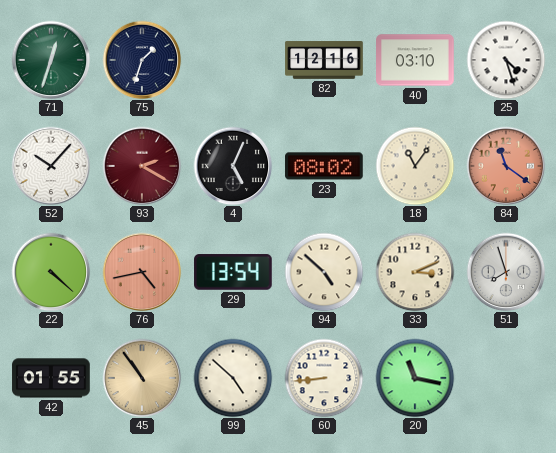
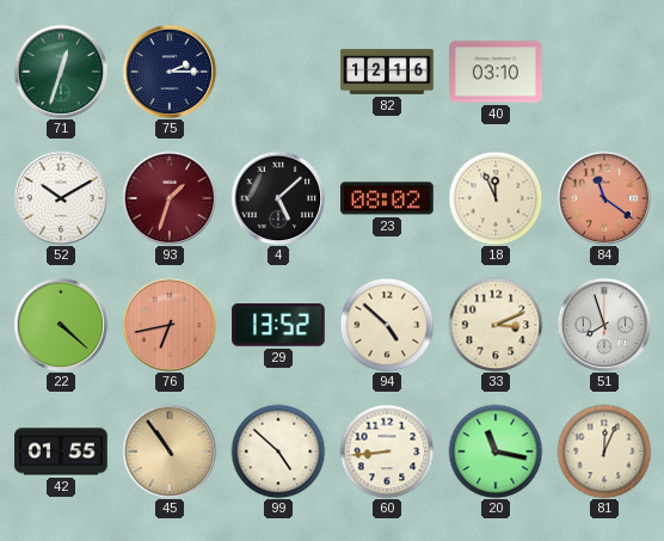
75: 1:33 -> 2:15
25: 4:27 -> none
52: 10:07 -> 10:10
93: 2:20 -> 1:33
4: 5:04 -> 5:08
18: 11:06 -> 11:56
76: 4:43 -> 6:43
29: 13:54 -> 13:52
81: none -> 12:04
